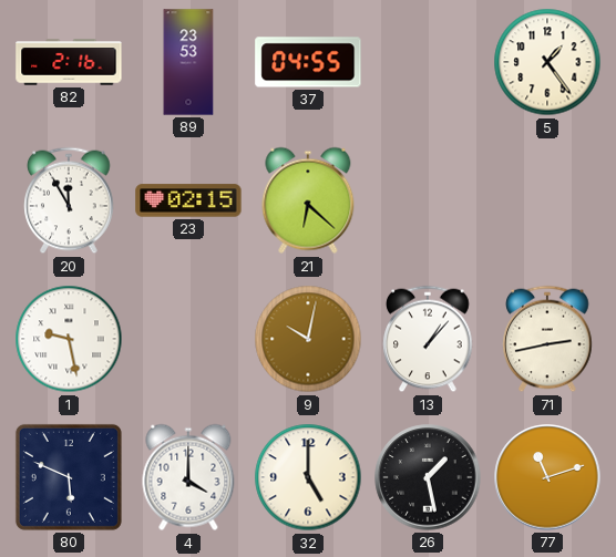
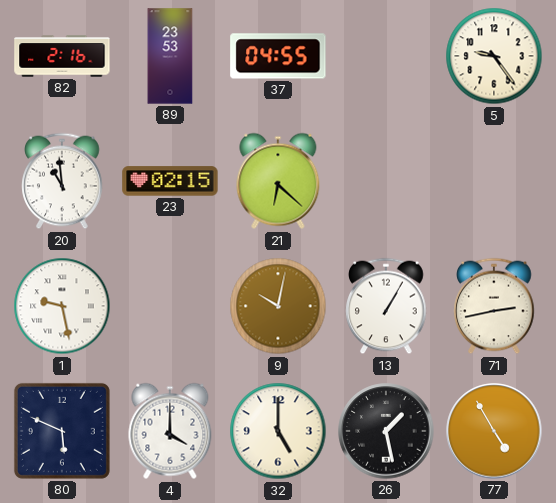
5: 1:24 -> 9:24
20: 11:55 -> 10:59
13: 1:07 -> 1:05
77: 11:12 -> 4:55
